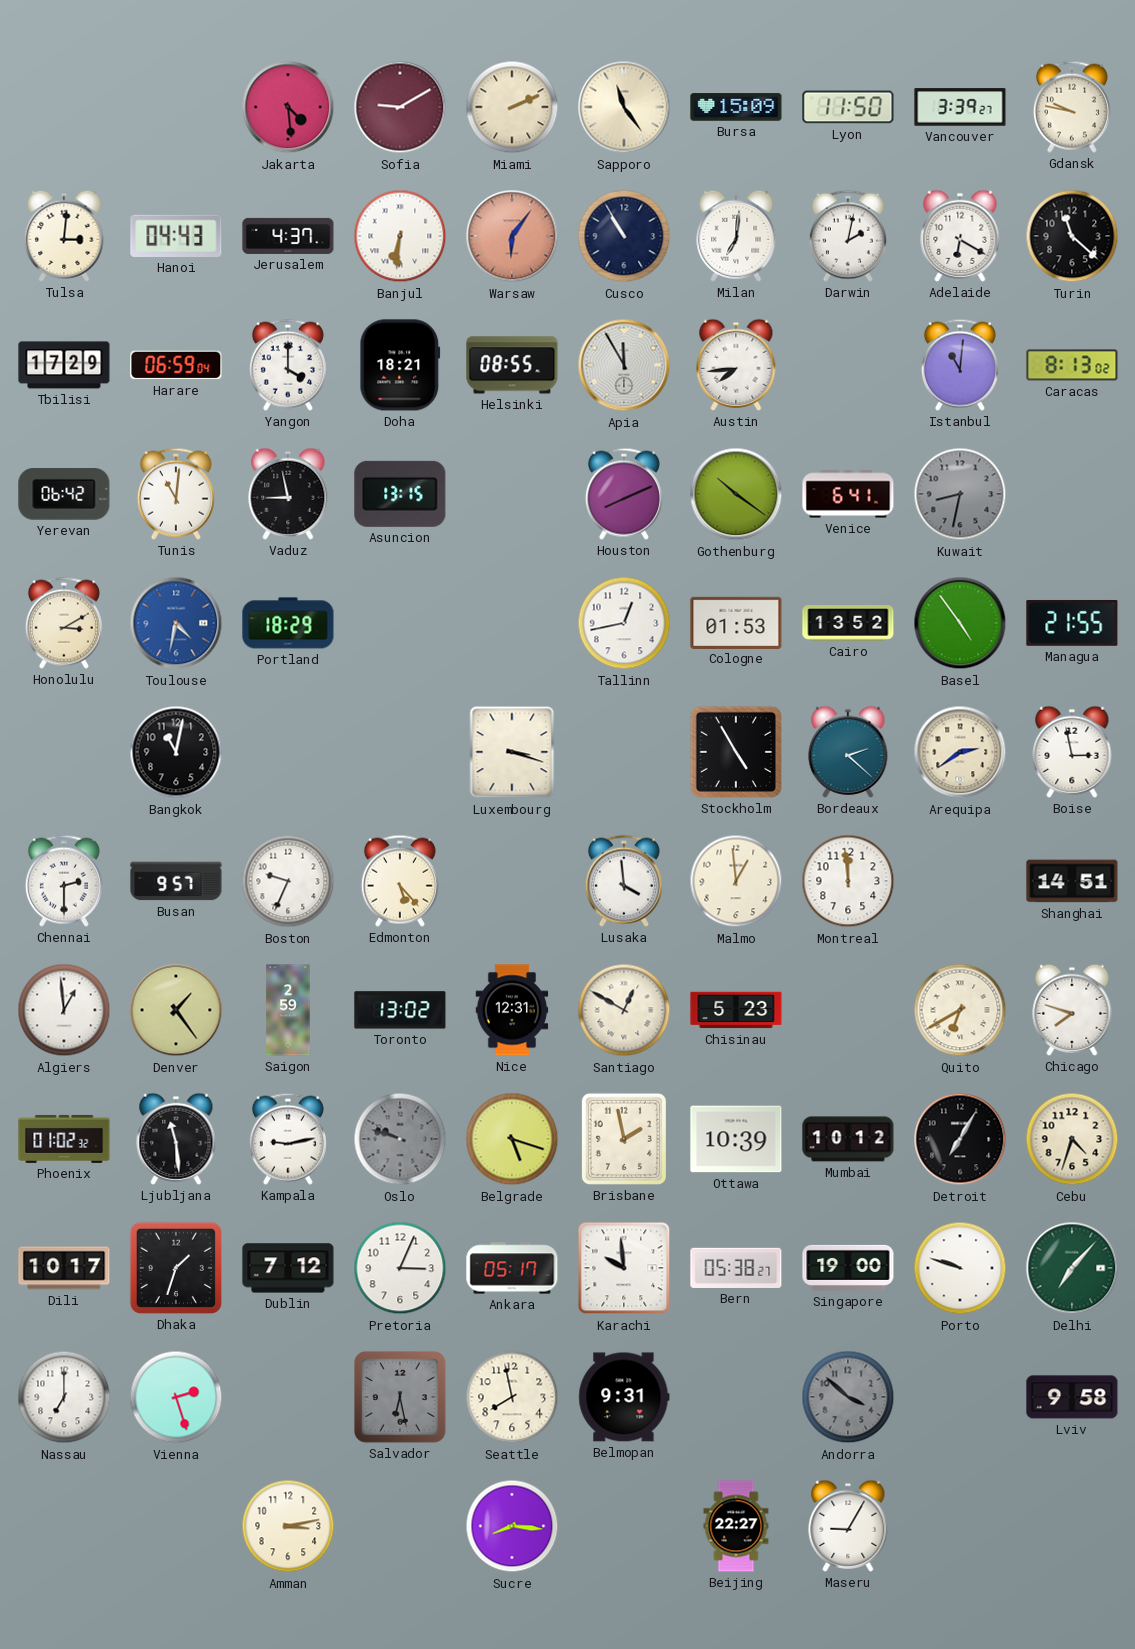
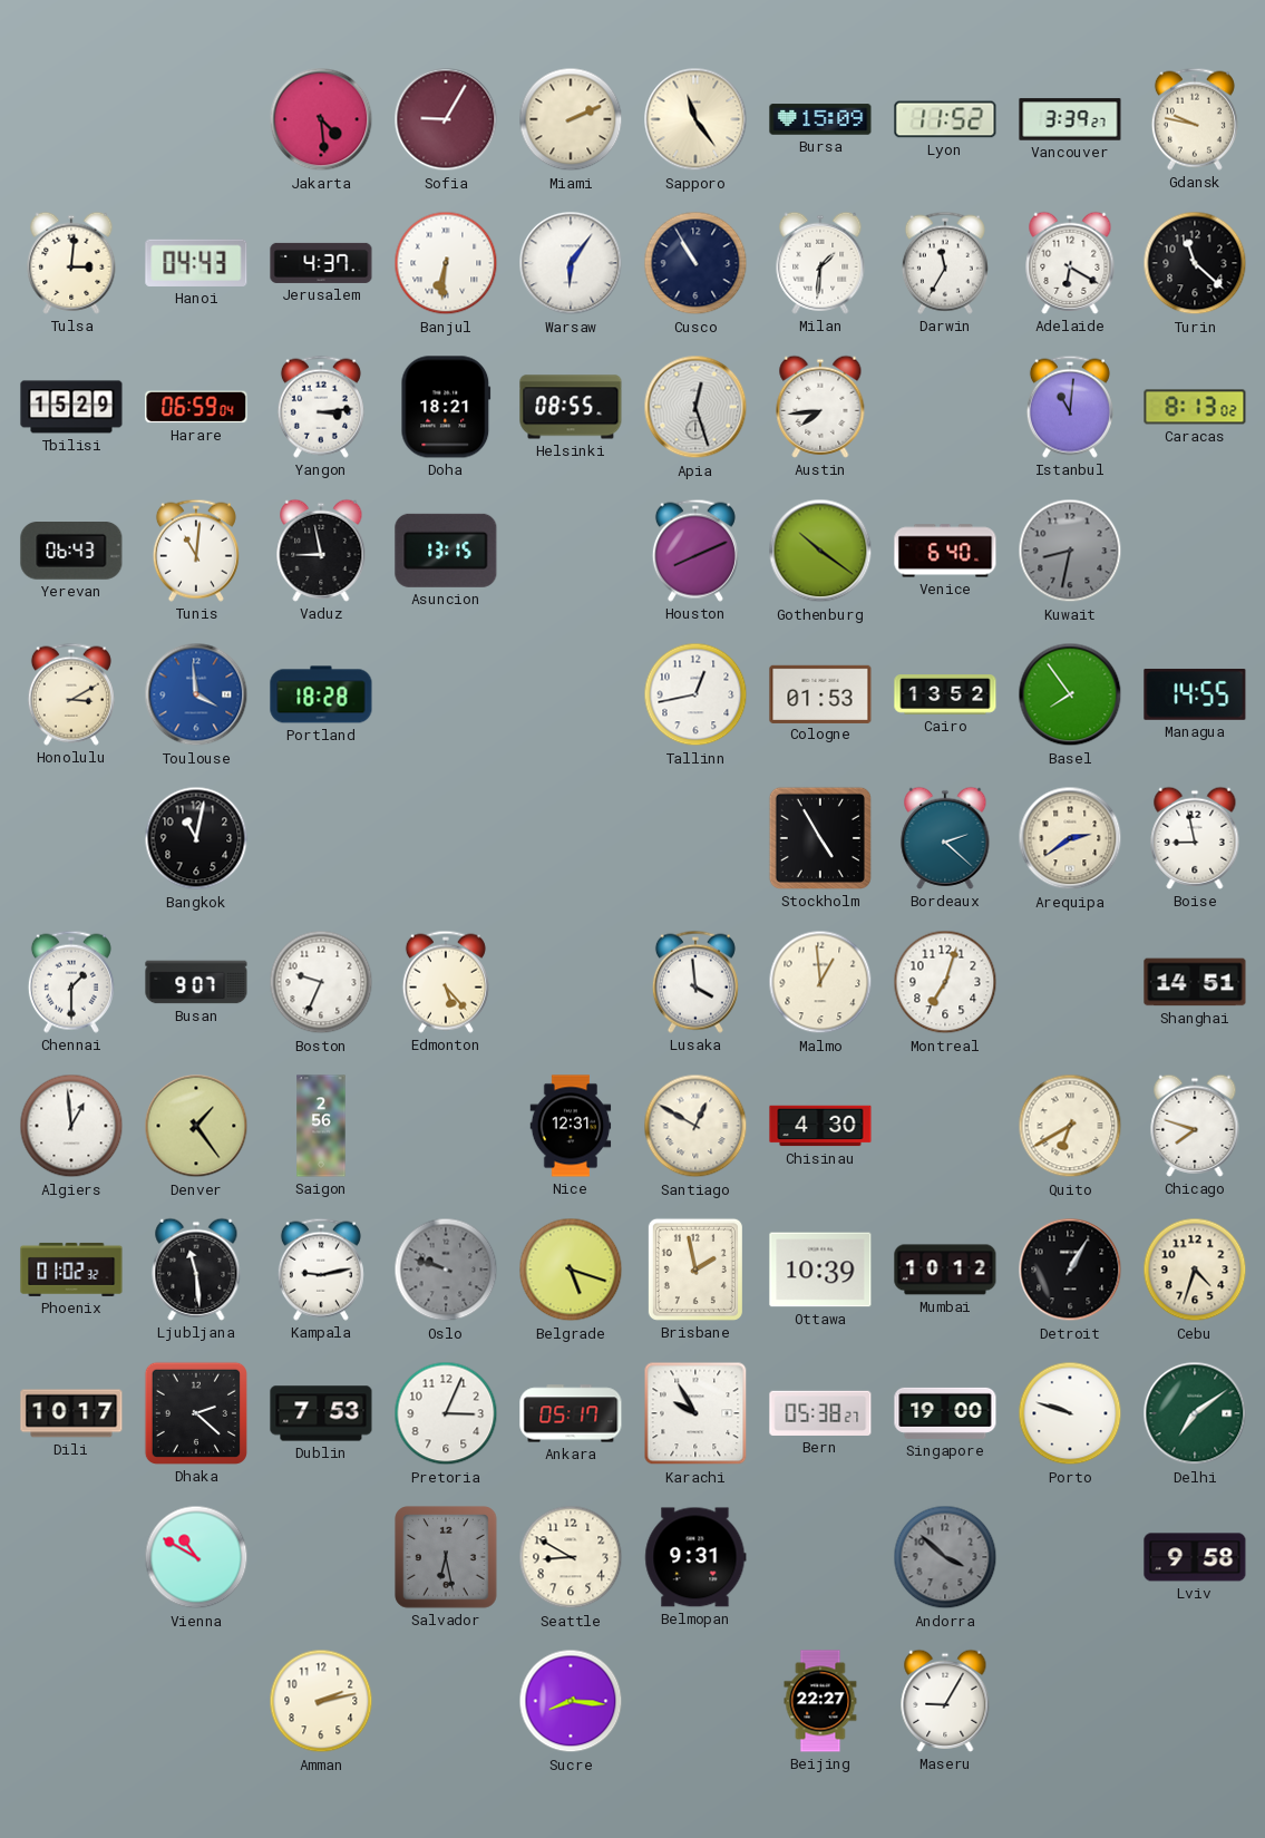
Sofia: 9:10 -> 9:05
Lyon: 11:50 -> 11:52
Warsaw dial: salmon -> white
Milan: 7:01 -> 1:31
Darwin: 2:02 -> 11:35
Tbilisi: 17:29 -> 15:29
Yangon: 4:00 -> 3:14
Apia: 11:55 -> 12:27
Yerevan: 06:42 -> 06:43
Venice: 6:41 -> 6:40
Toulouse: 4:32 -> 3:59
Portland: 18:29 -> 18:28
Basel: 4:54 -> 7:54
Managua: 21:55 -> 14:55
Luxembourg: 3:18 -> none
Boise: 2:58 -> 8:58
Chennai: 2:30 -> 1:30
Busan: 9:57 -> 9:07
Montreal: 11:59 -> 7:03
Saigon: 2:59 -> 2:56
Toronto: 13:02 -> none
Chisinau: 5:23 -> 4:30
Detroit: 7:05 -> 1:05
Dhaka: 1:33 -> 2:22
Dublin: 7:12 -> 7:53
Karachi: 9:59 -> 9:55
Delhi: 7:07 -> 7:09
Nassau: 7:00 -> none
Vienna: 2:27 -> 10:50
Seattle: 7:58 -> 8:50
Amman: 3:13 -> 2:13
